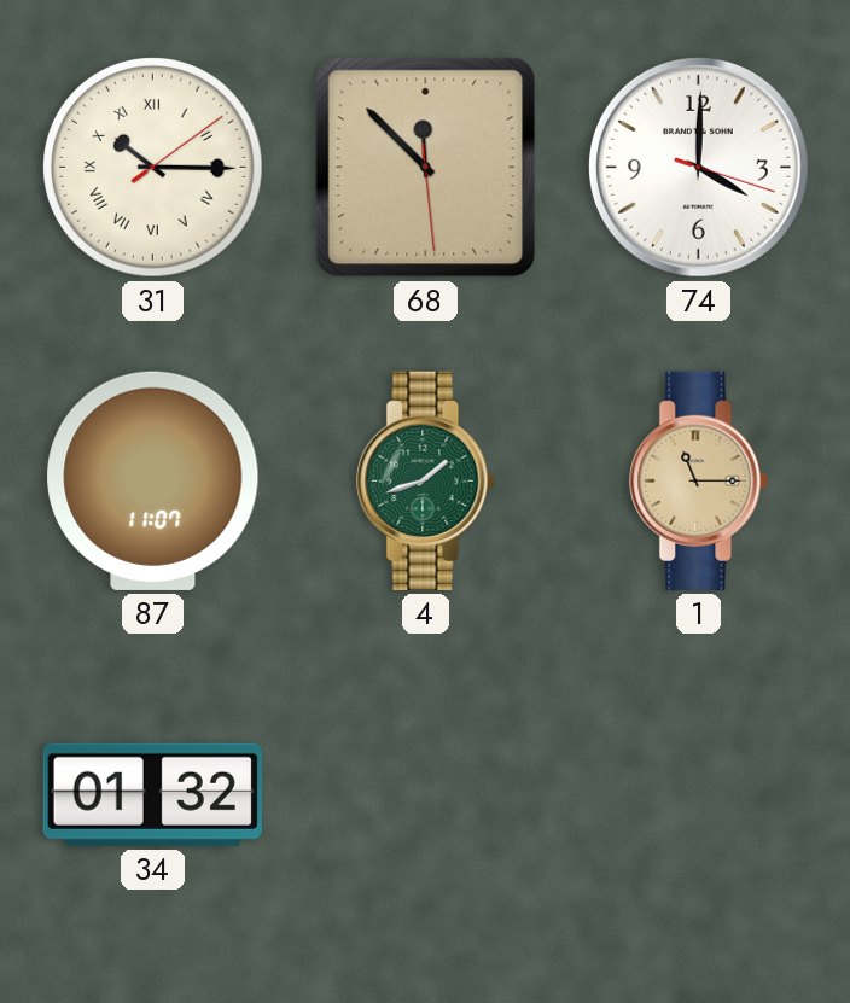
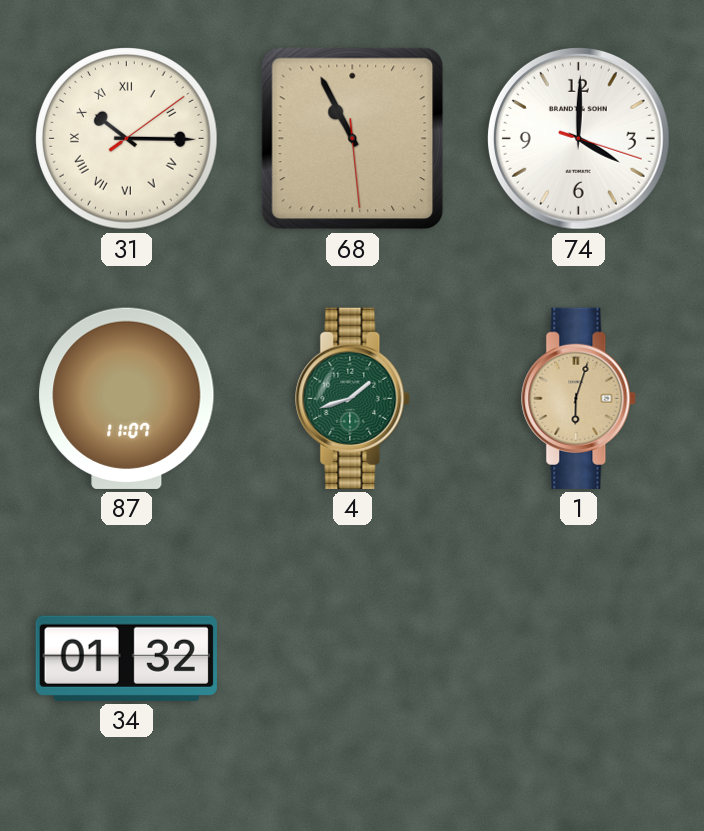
68: 11:52 -> 10:55
1: 11:15 -> 6:03
